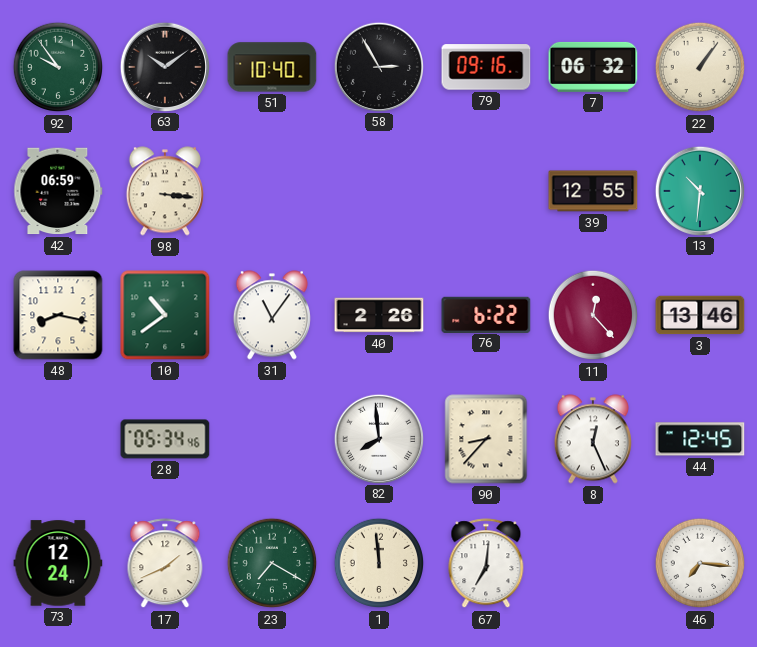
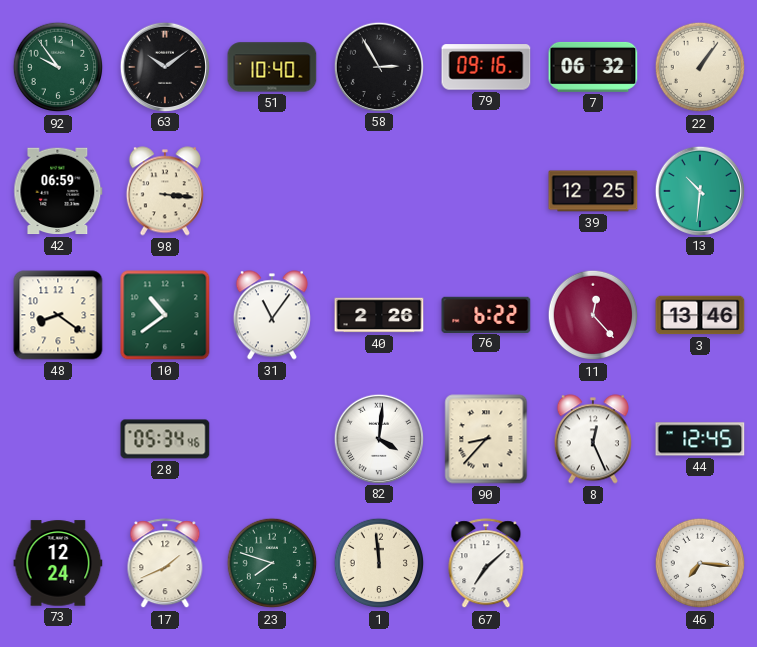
39: 12:55 -> 12:25
48: 8:17 -> 8:21
82: 7:59 -> 4:01
23: 7:20 -> 7:48
67: 7:01 -> 7:08
